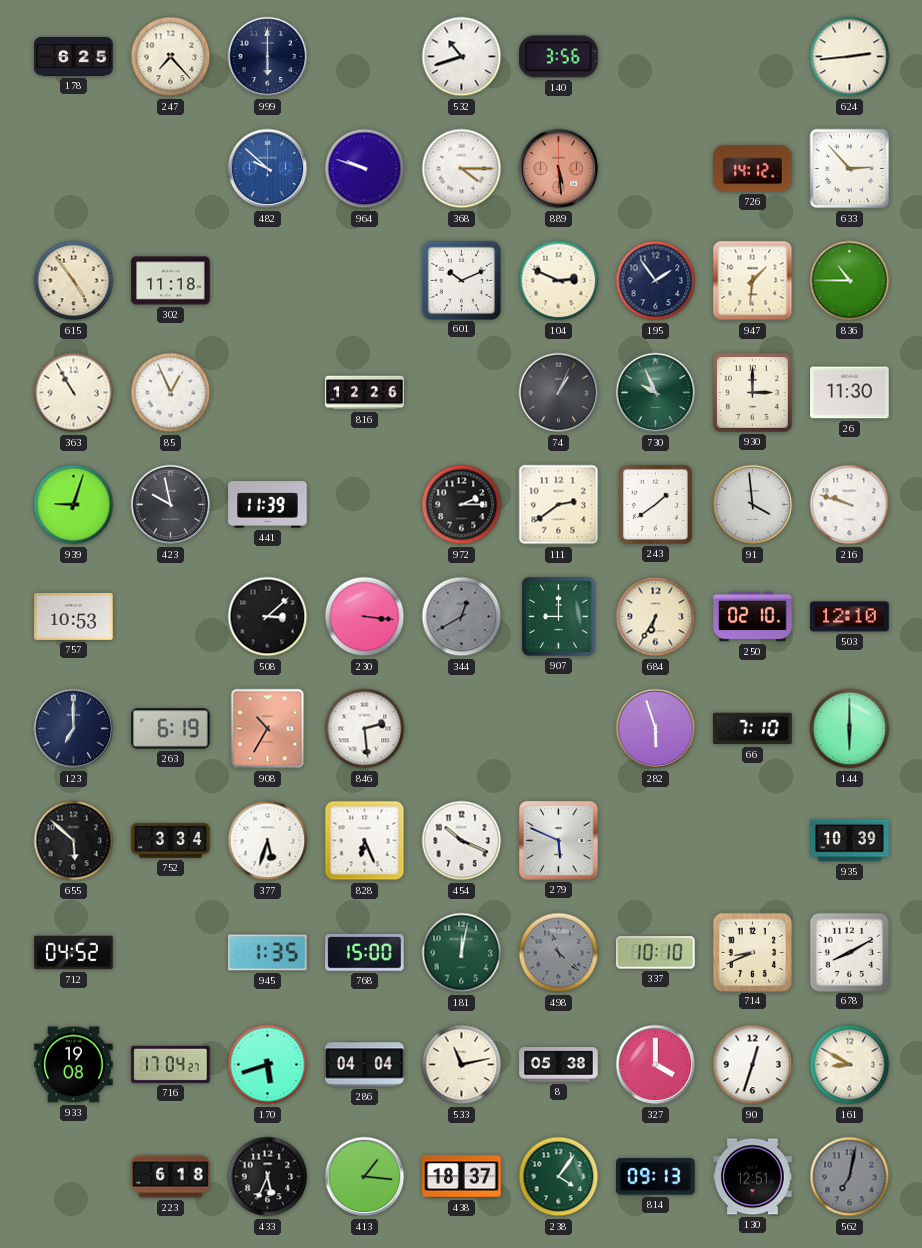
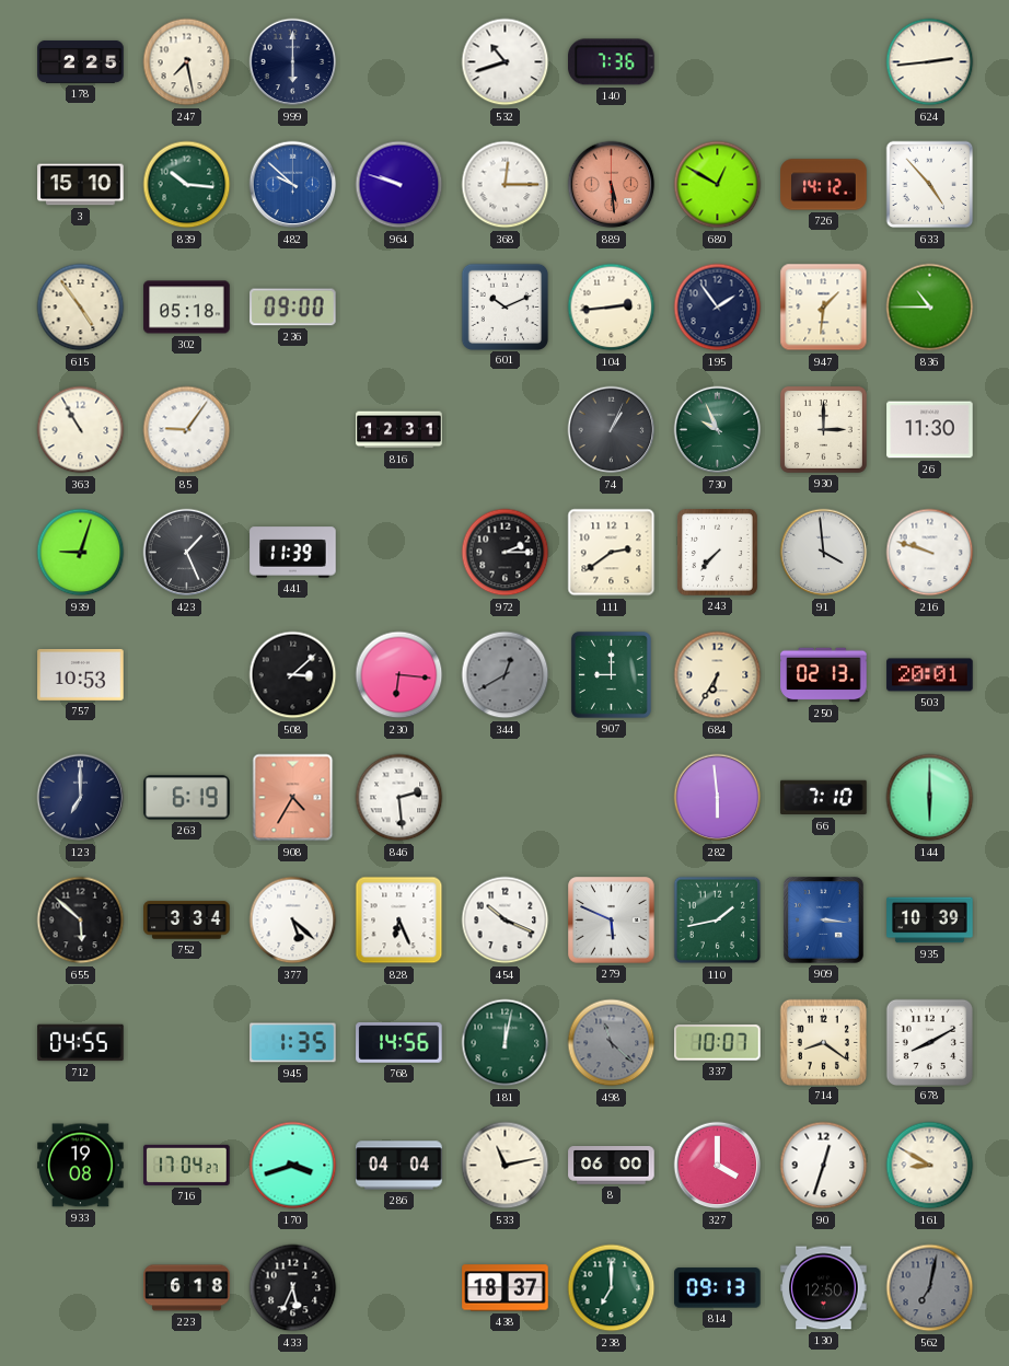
178: 6:25 -> 2:25
247: 7:23 -> 7:28
140: 3:56 -> 7:36
3: none -> 15:10
839: none -> 10:16
368: 4:15 -> 12:15
680: none -> 12:50
633: 2:53 -> 4:53
302: 11:18 -> 05:18
236: none -> 09:00
104: 2:49 -> 2:44
85: 12:56 -> 9:06
816: 12:26 -> 12:31
423: 9:58 -> 1:26
243: 1:39 -> 7:37
230: 3:16 -> 6:16
250: 02:10 -> 02:13
503: 12:10 -> 20:01
908: 10:35 -> 4:35
282: 5:57 -> 5:59
377: 5:33 -> 5:22
110: none -> 1:43
909: none -> 3:16
712: 04:52 -> 04:55
768: 15:00 -> 14:56
337: 10:10 -> 10:07
714: 8:41 -> 8:21
170: 5:42 -> 3:42
8: 05:38 -> 06:00
413: 1:16 -> none
238: 4:06 -> 7:00
130: 12:51 -> 12:50
